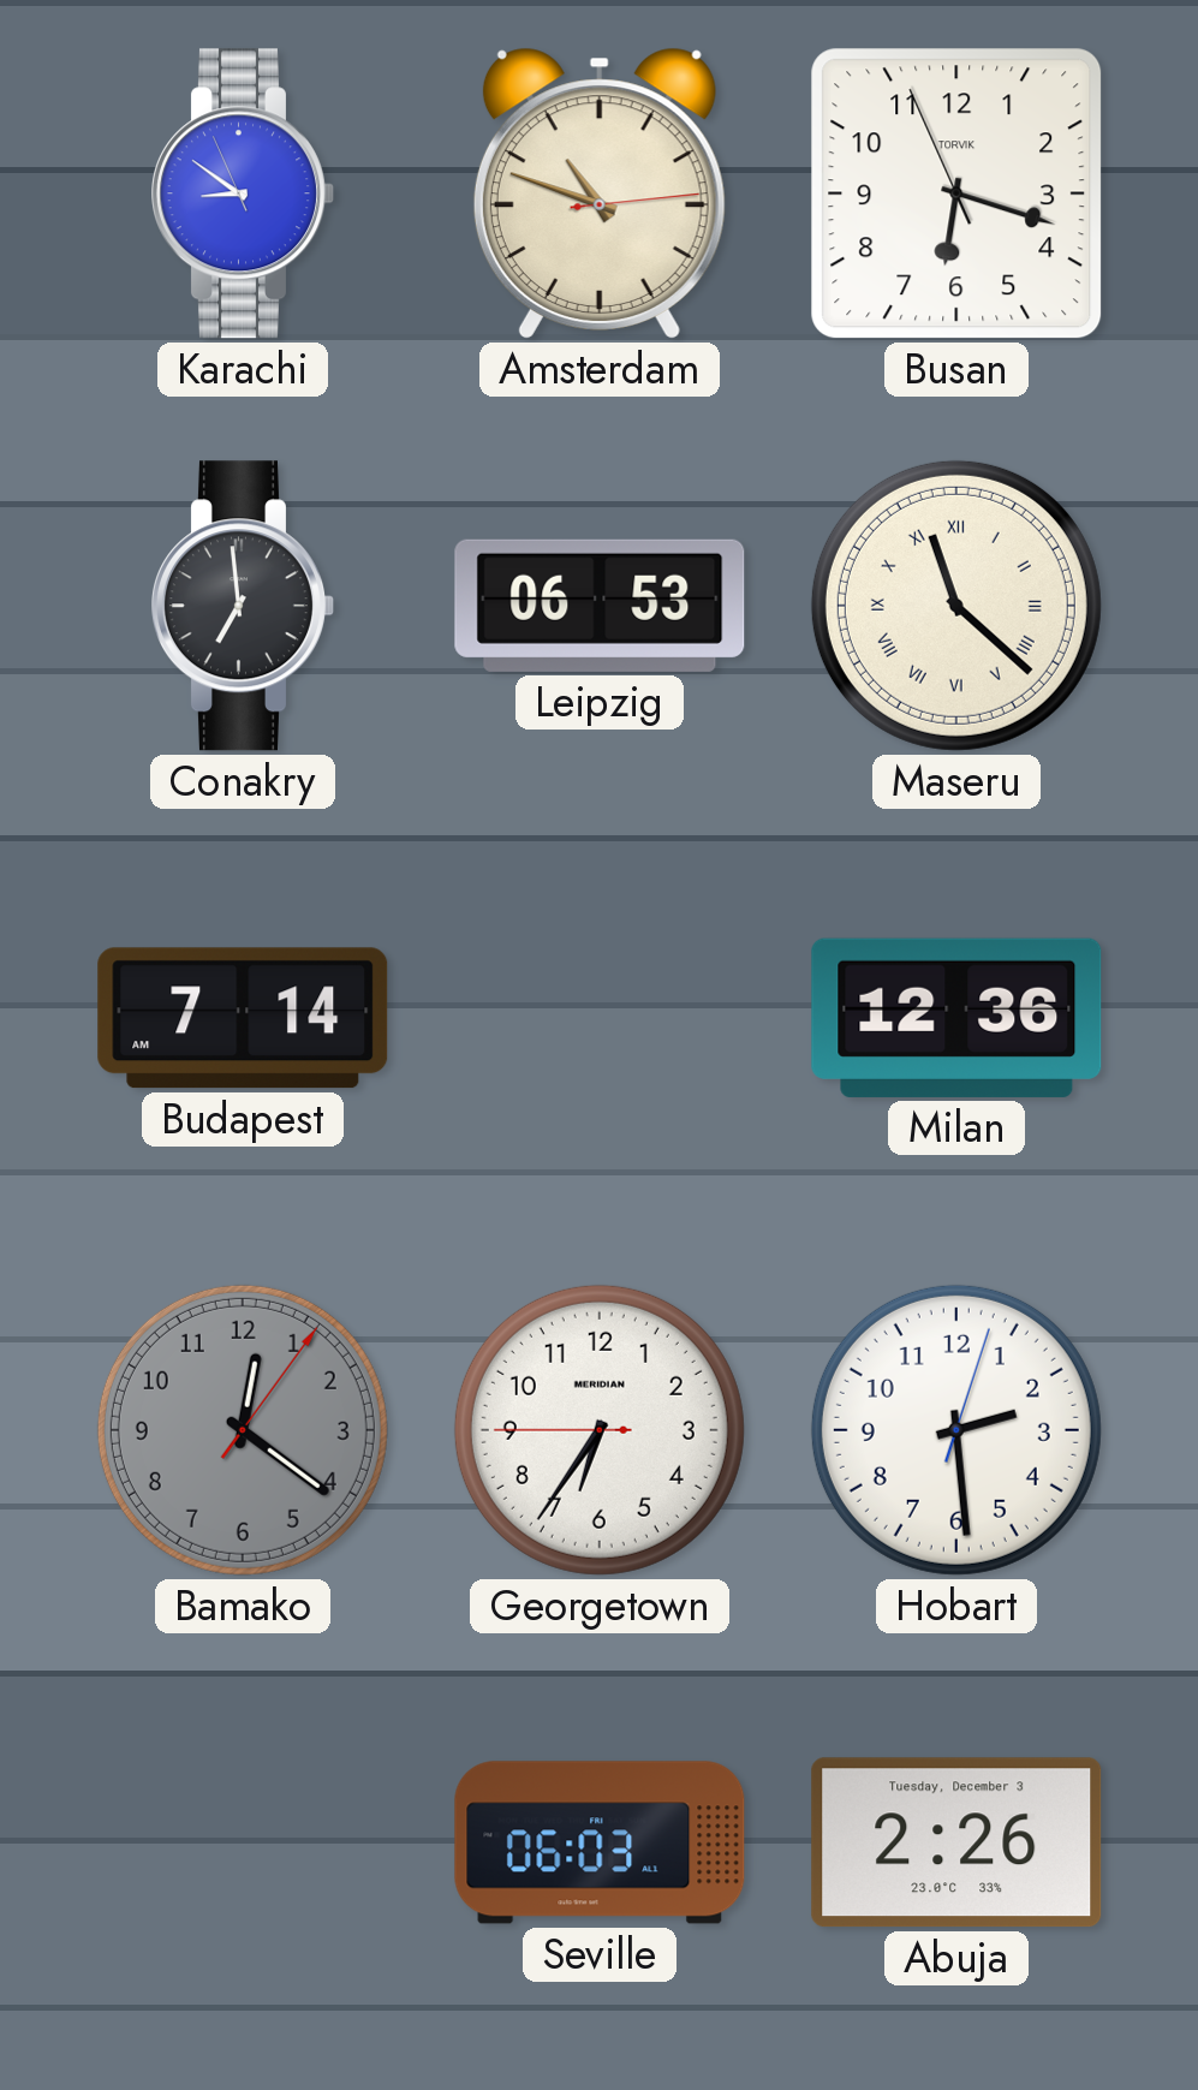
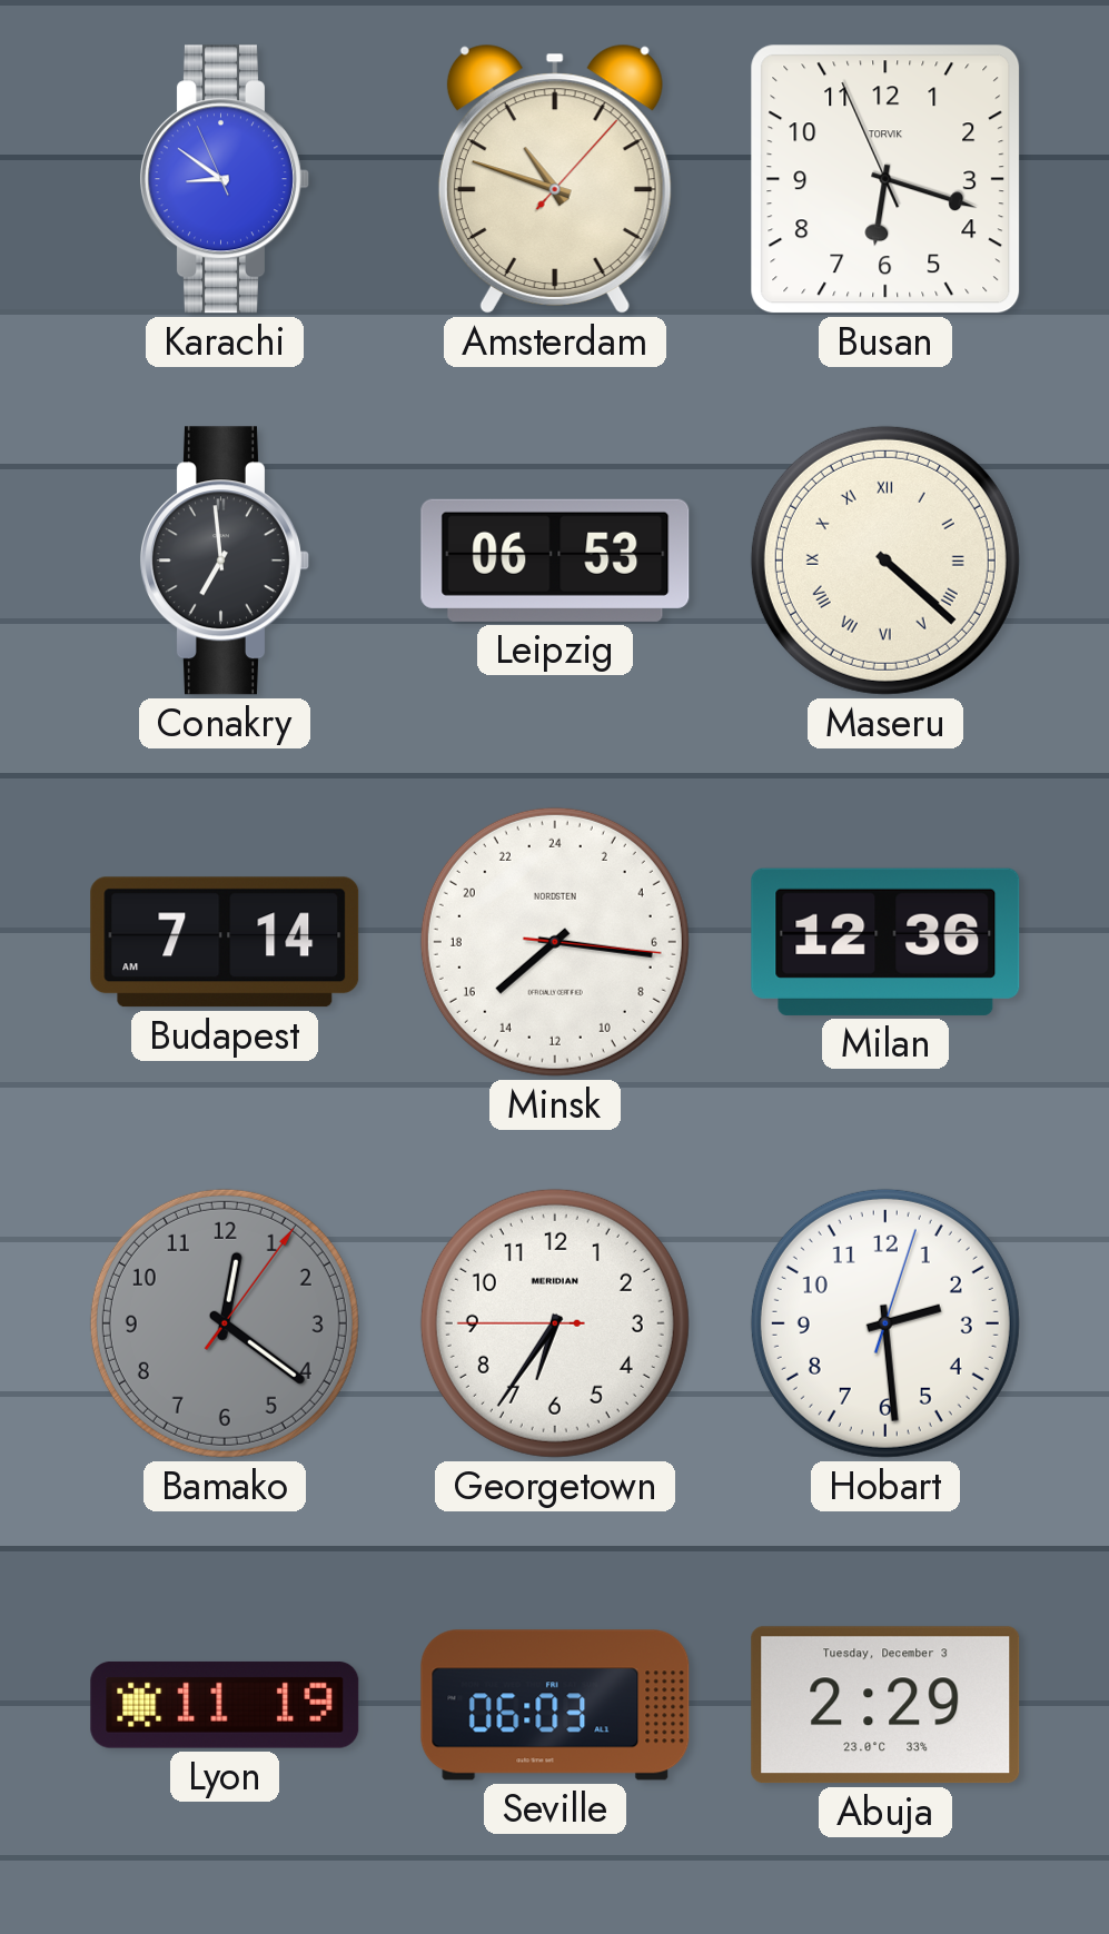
Amsterdam: 10:48:14 -> 10:48:07
Maseru: 11:22 -> 4:22
Minsk: none -> 15:16
Lyon: none -> 11:19
Abuja: 2:26 -> 2:29
